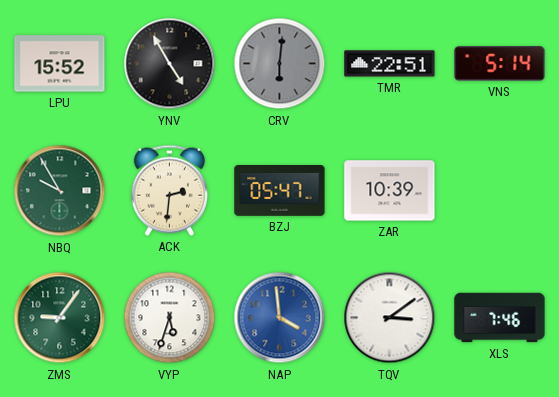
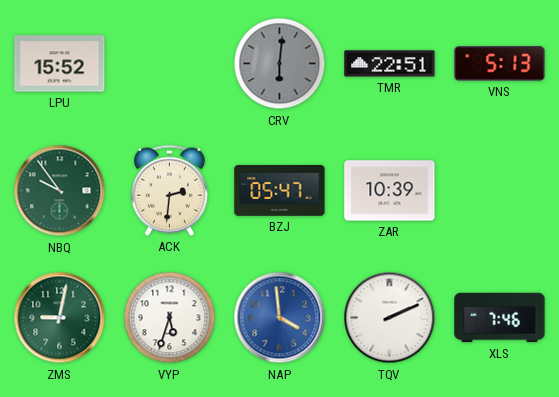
YNV: 4:55 -> none
VNS: 5:14 -> 5:13
NBQ: 9:55 -> 9:54
ZMS: 9:06 -> 9:02
TQV: 3:09 -> 2:11
